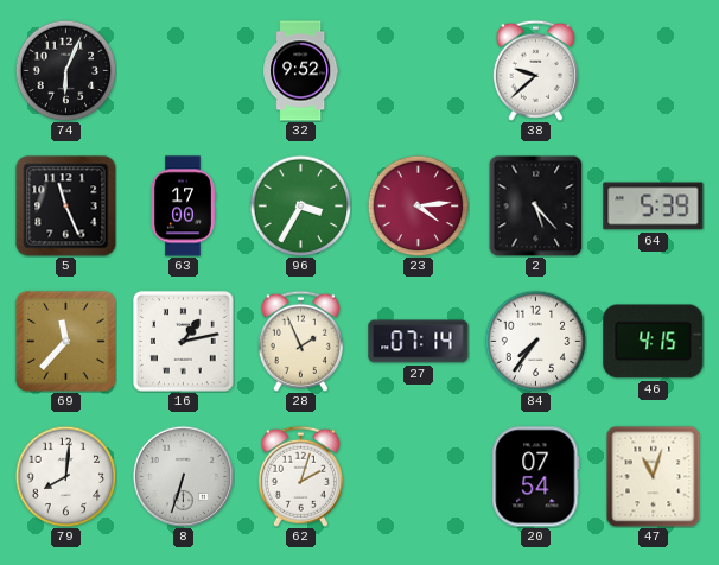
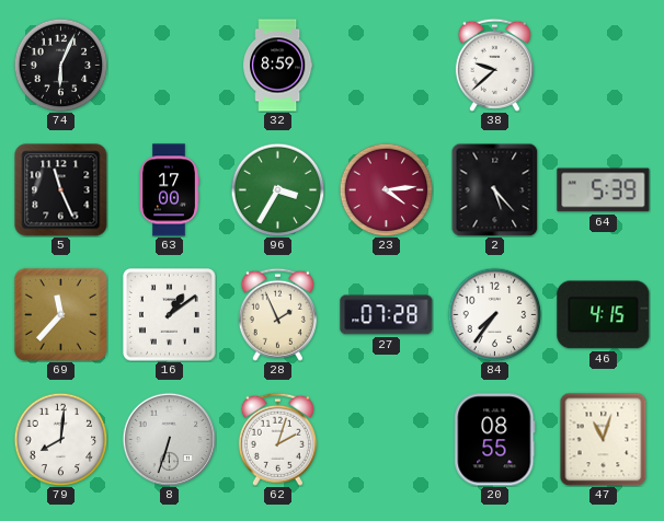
32: 9:52 -> 8:59
16: 1:13 -> 1:09
27: 07:14 -> 07:28
20: 07:54 -> 08:55
